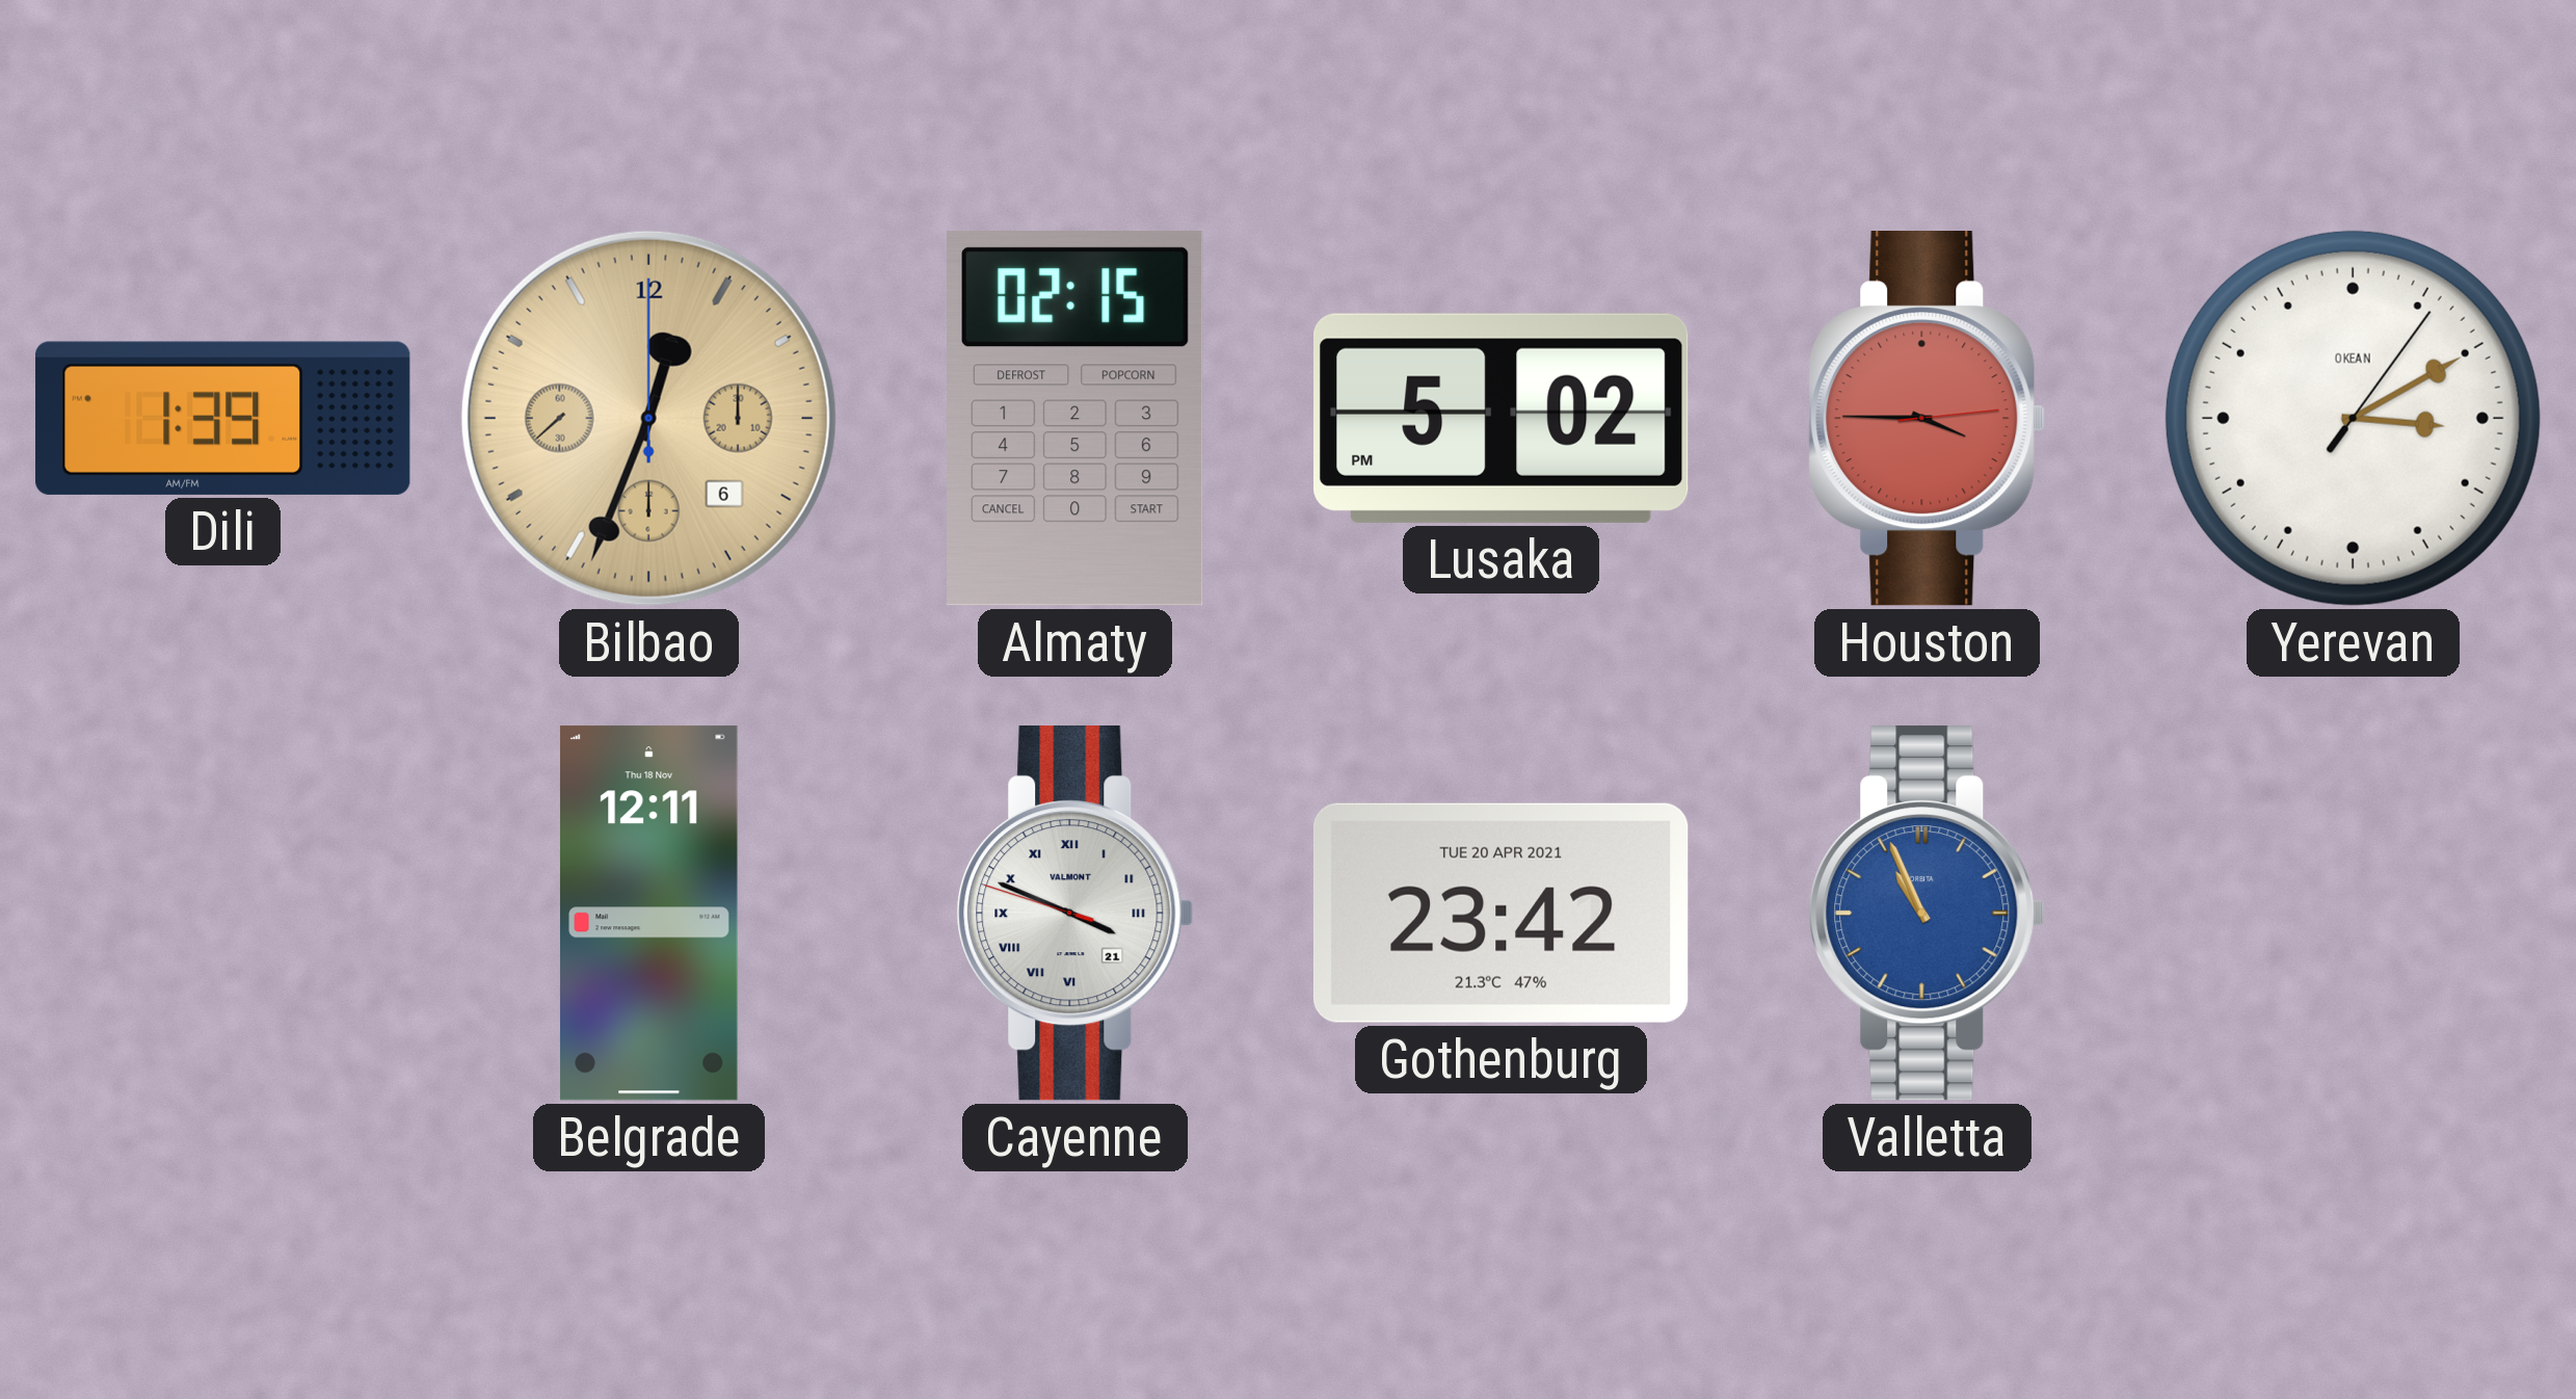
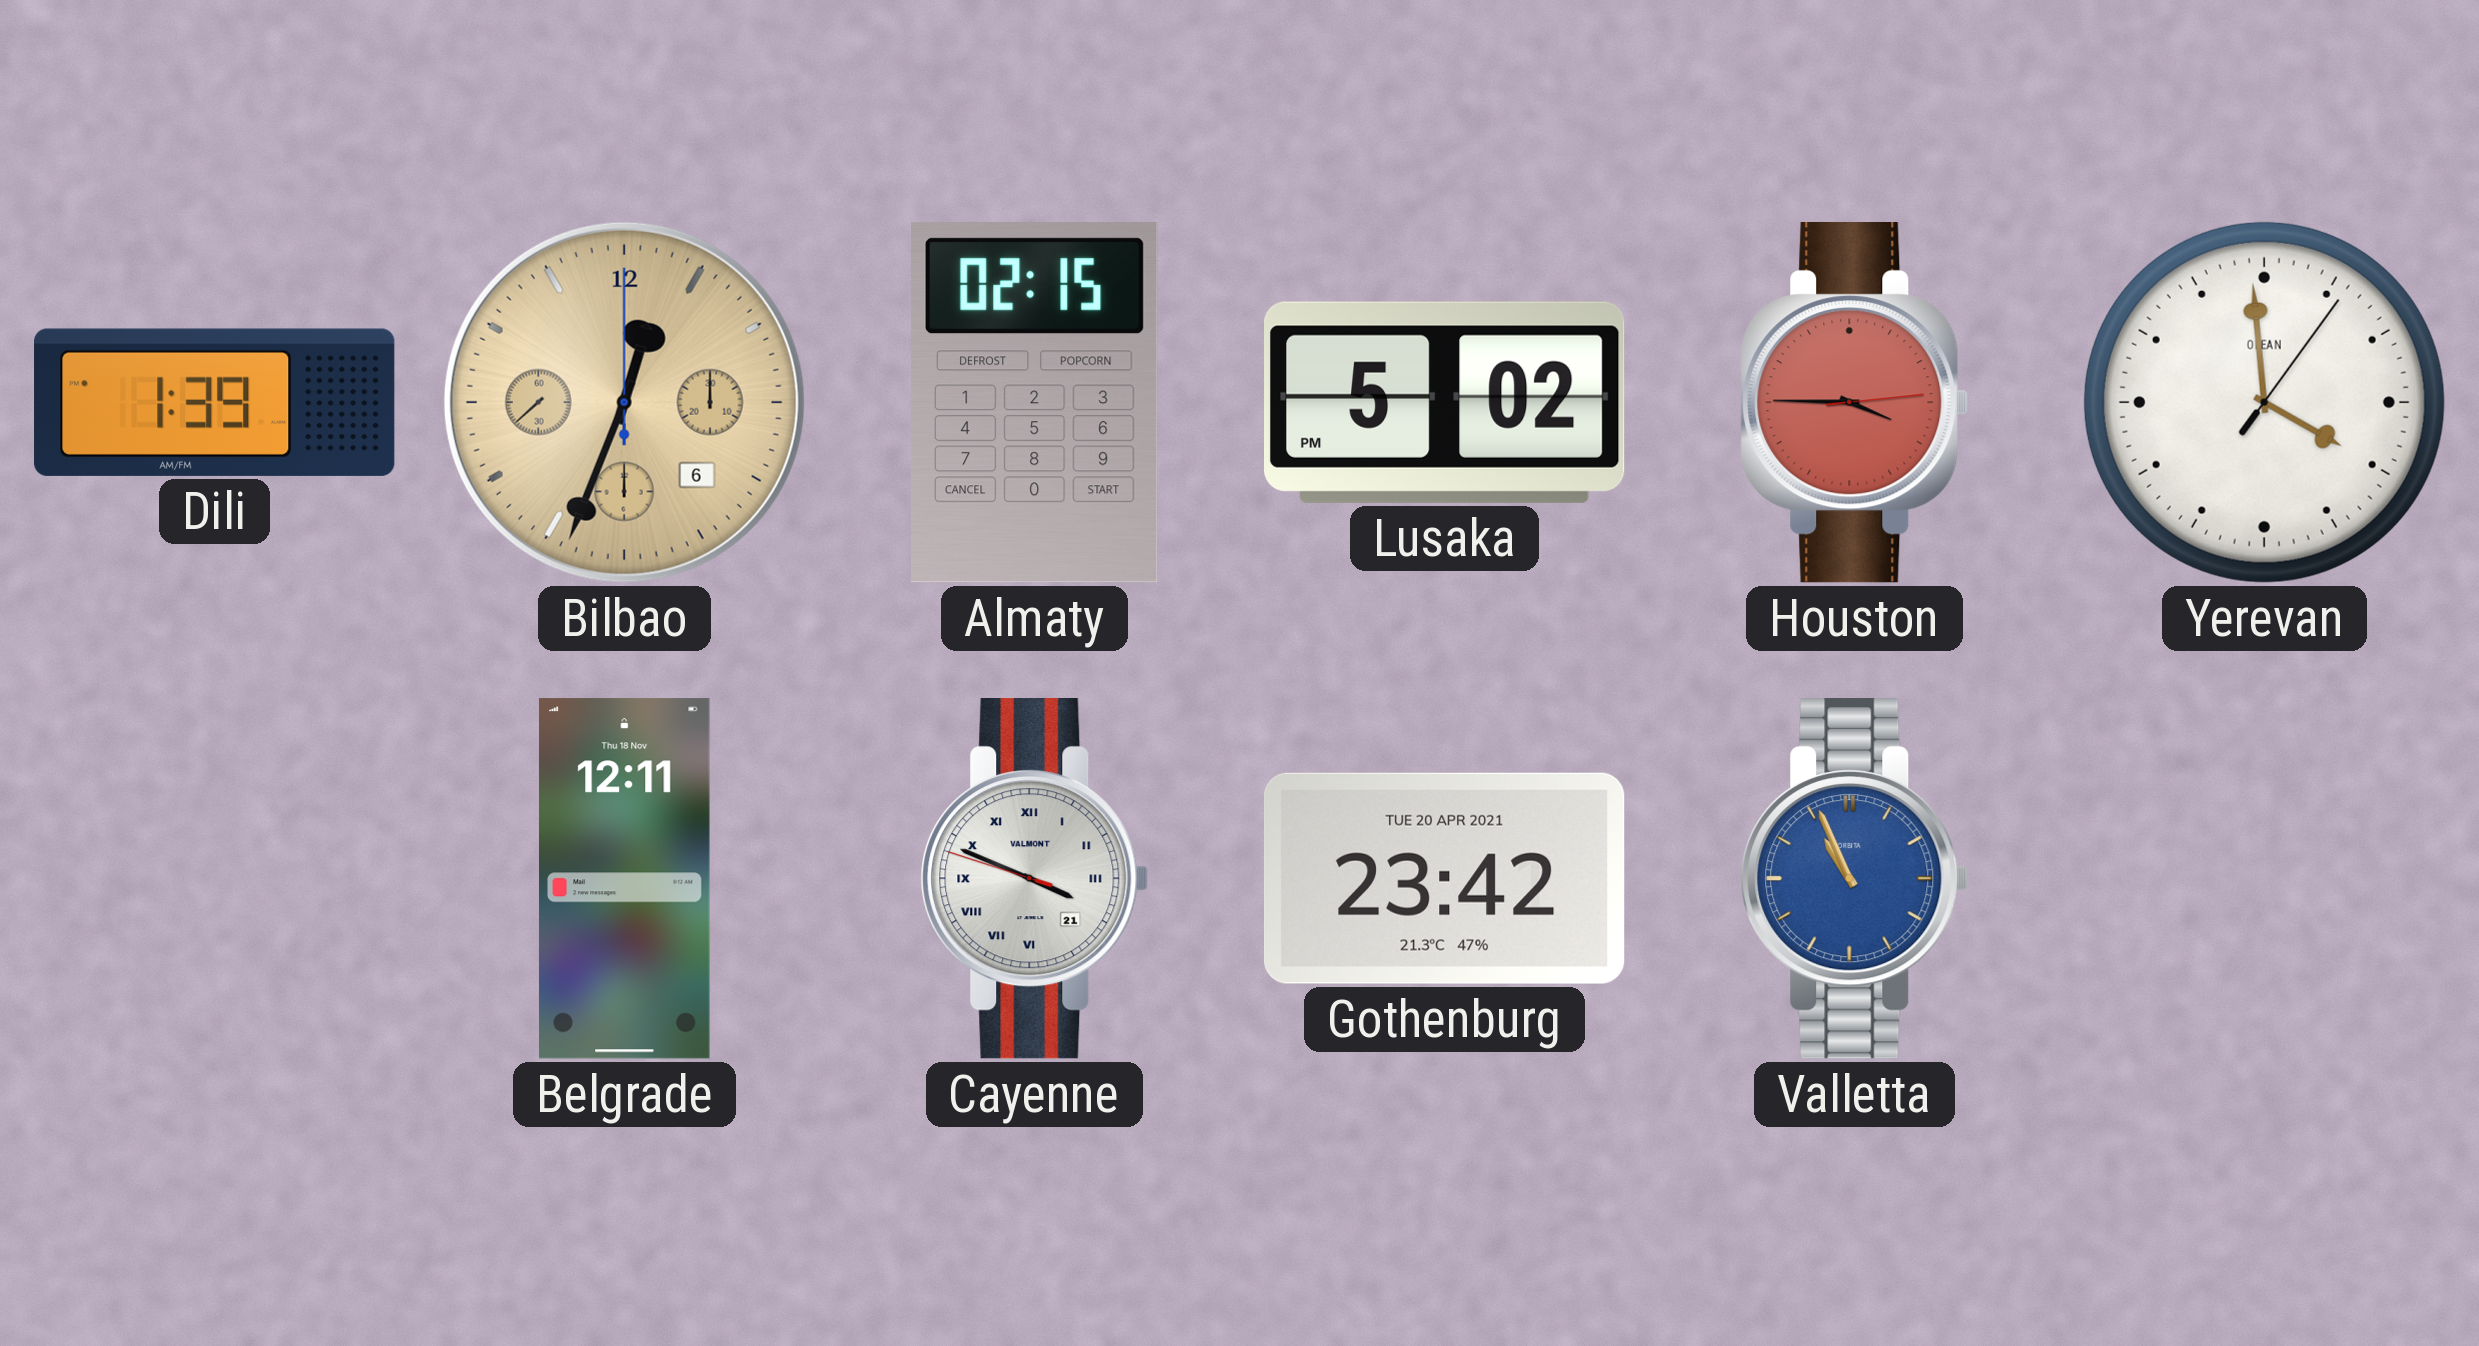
Yerevan: 3:10 -> 3:59
